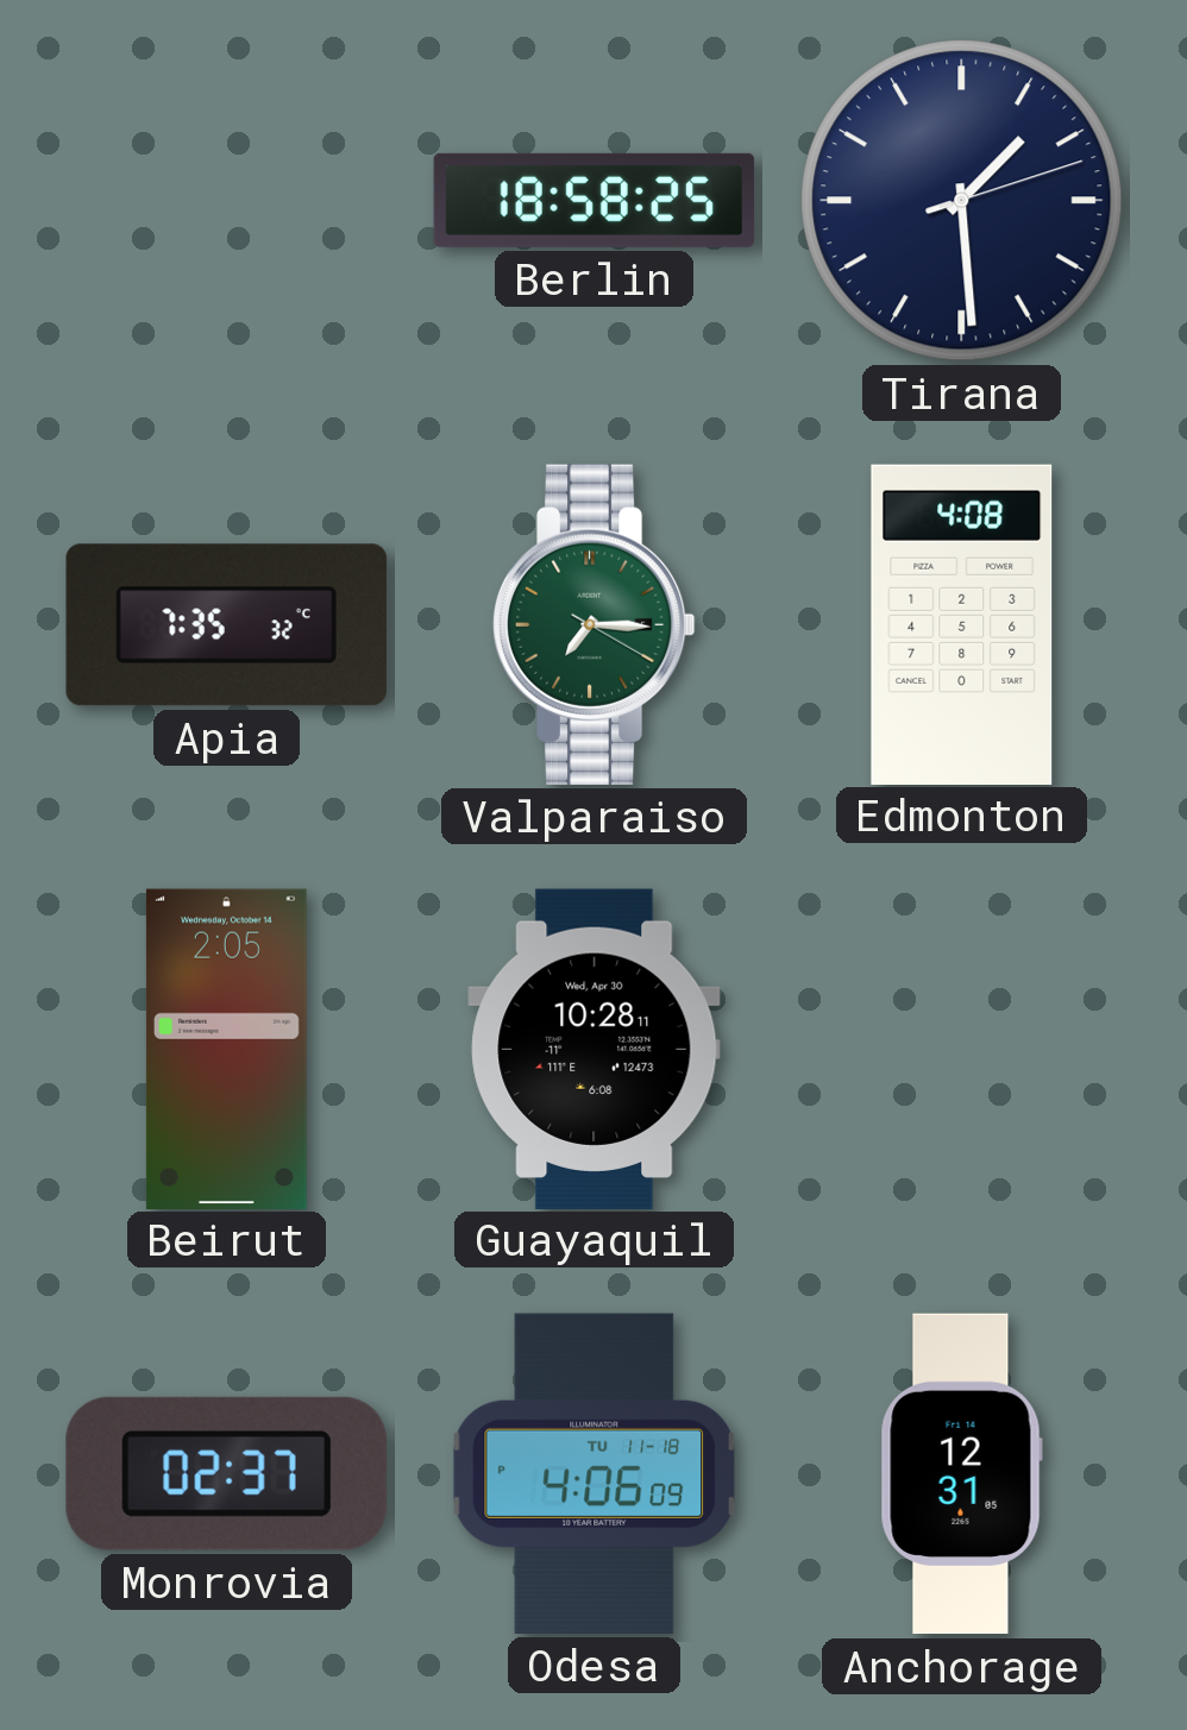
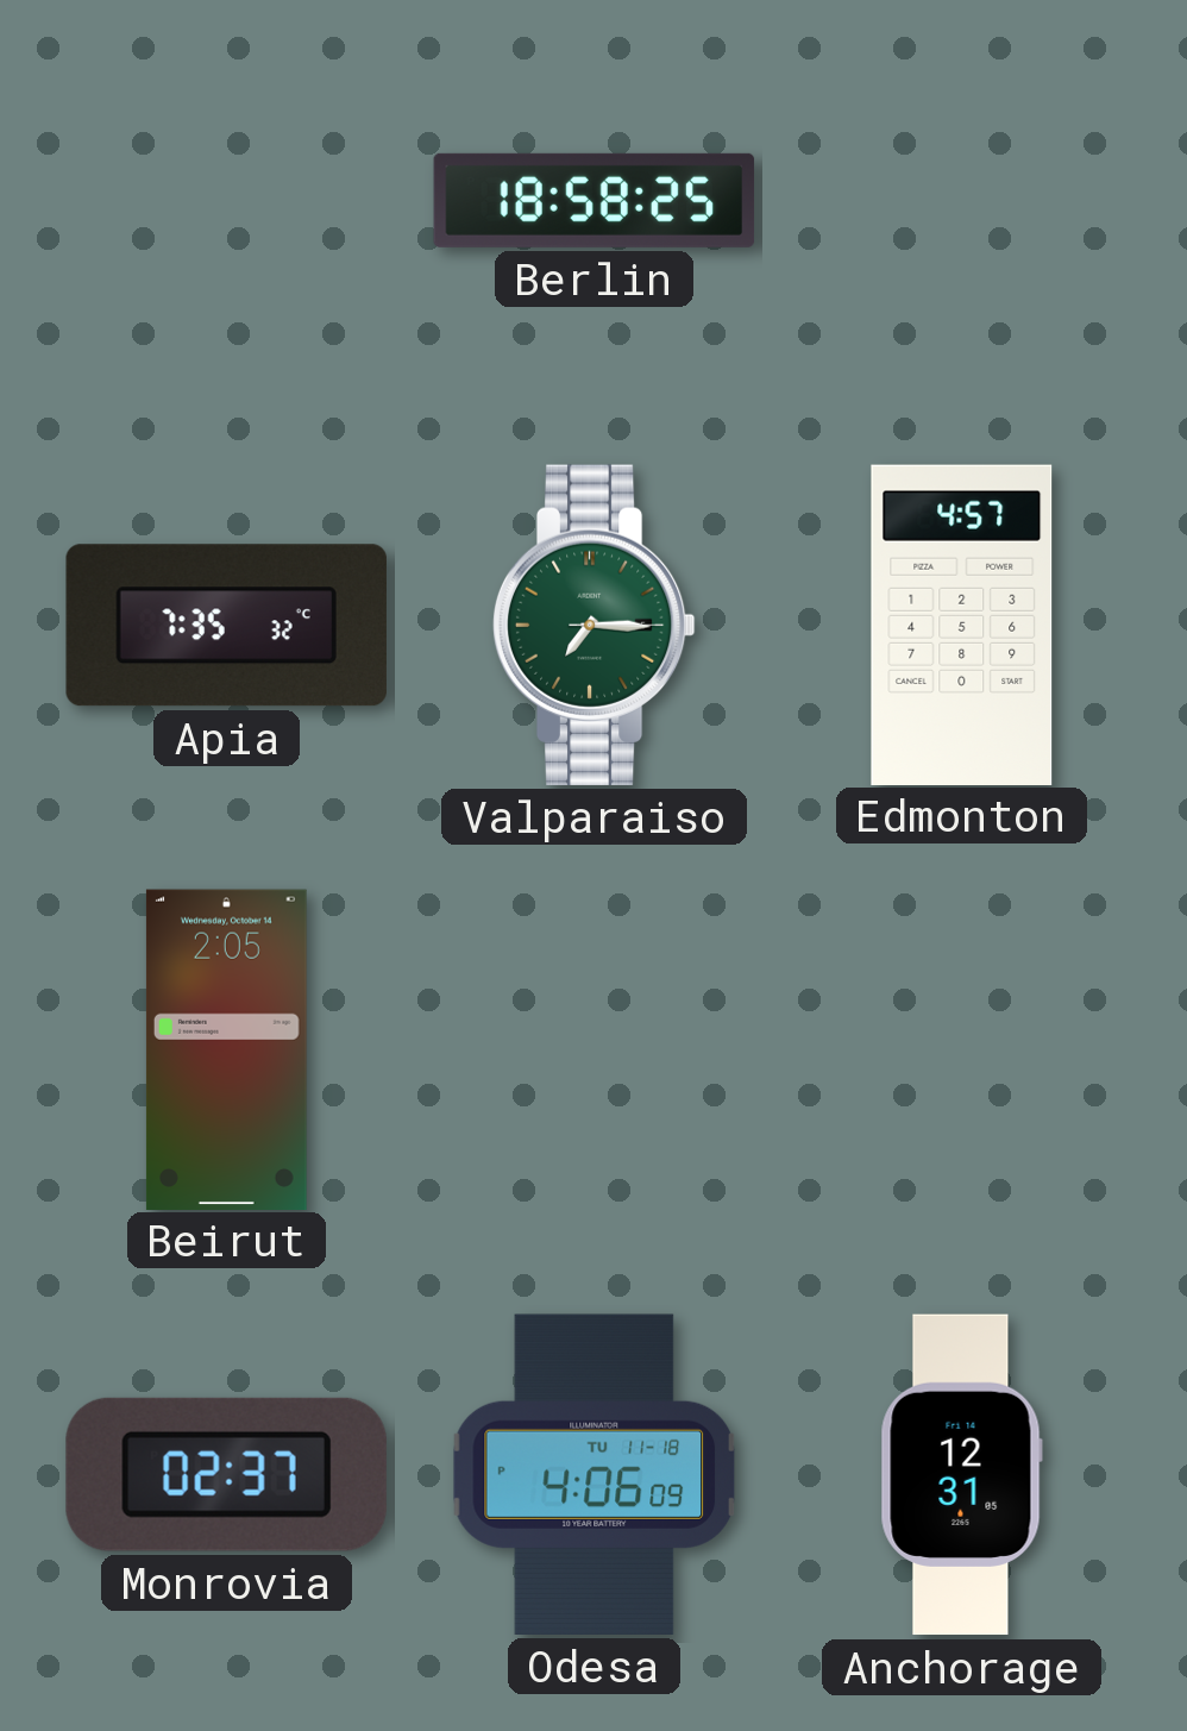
Tirana: 1:29 -> none
Valparaiso: 7:15:20 -> 7:15:15
Edmonton: 4:08 -> 4:57
Guayaquil: 10:28 -> none
